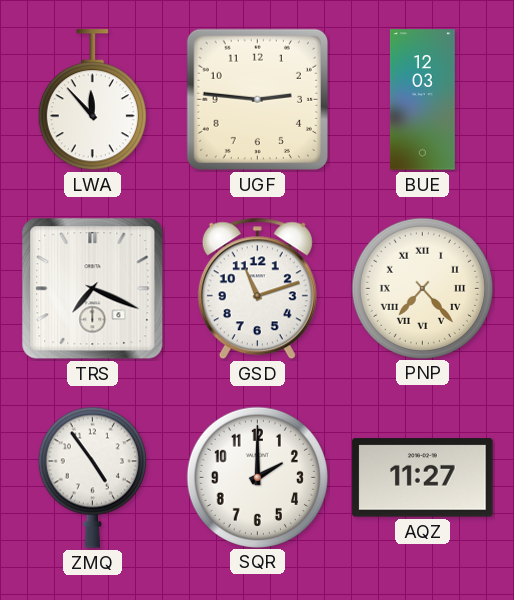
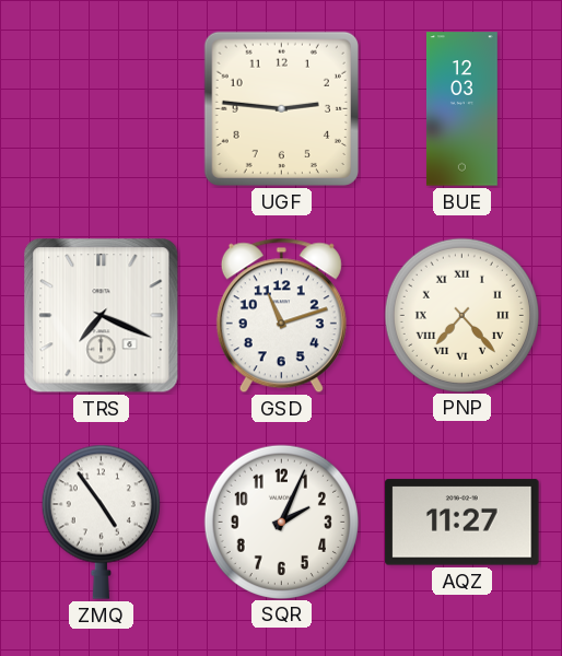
LWA: 11:53 -> none
SQR: 2:00 -> 2:04
